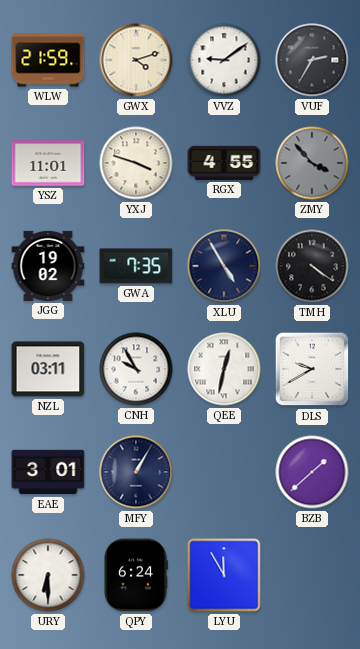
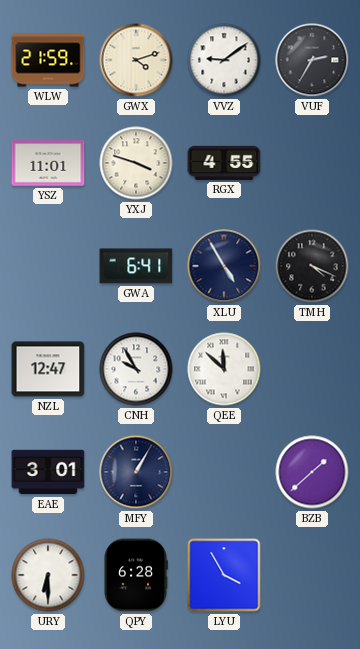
ZMY: 3:53 -> none
JGG: 19:02 -> none
GWA: 7:35 -> 6:41
TMH: 4:21 -> 4:19
NZL: 03:11 -> 12:47
QEE: 12:32 -> 11:52
DLS: 9:40 -> none
QPY: 6:24 -> 6:28
LYU: 11:55 -> 3:55
